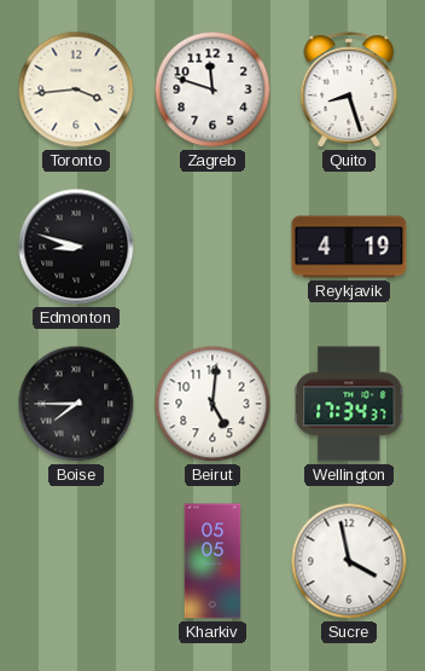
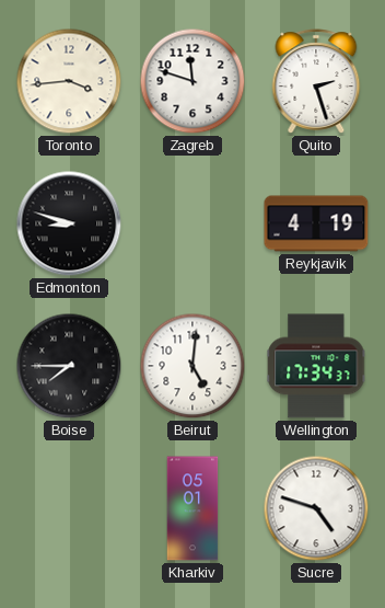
Quito: 8:27 -> 2:27
Kharkiv: 05:05 -> 05:01
Sucre: 3:58 -> 4:48
